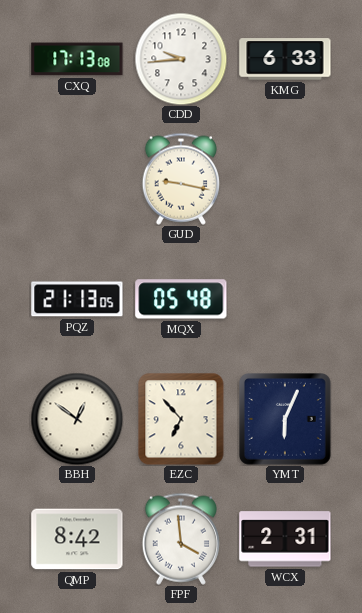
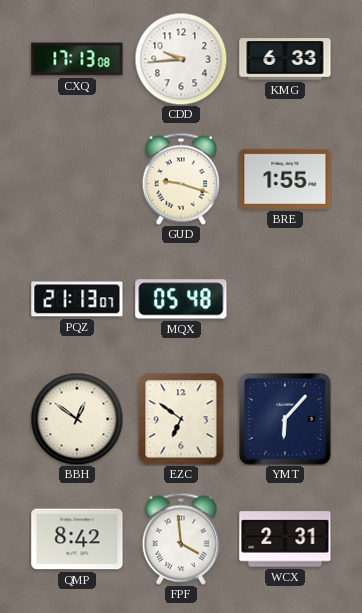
GUD: 9:17 -> 9:18
BRE: none -> 1:55
PQZ: 21:13:05 -> 21:13:07
EZC: 6:53 -> 6:51
YMT: 6:04 -> 6:07
